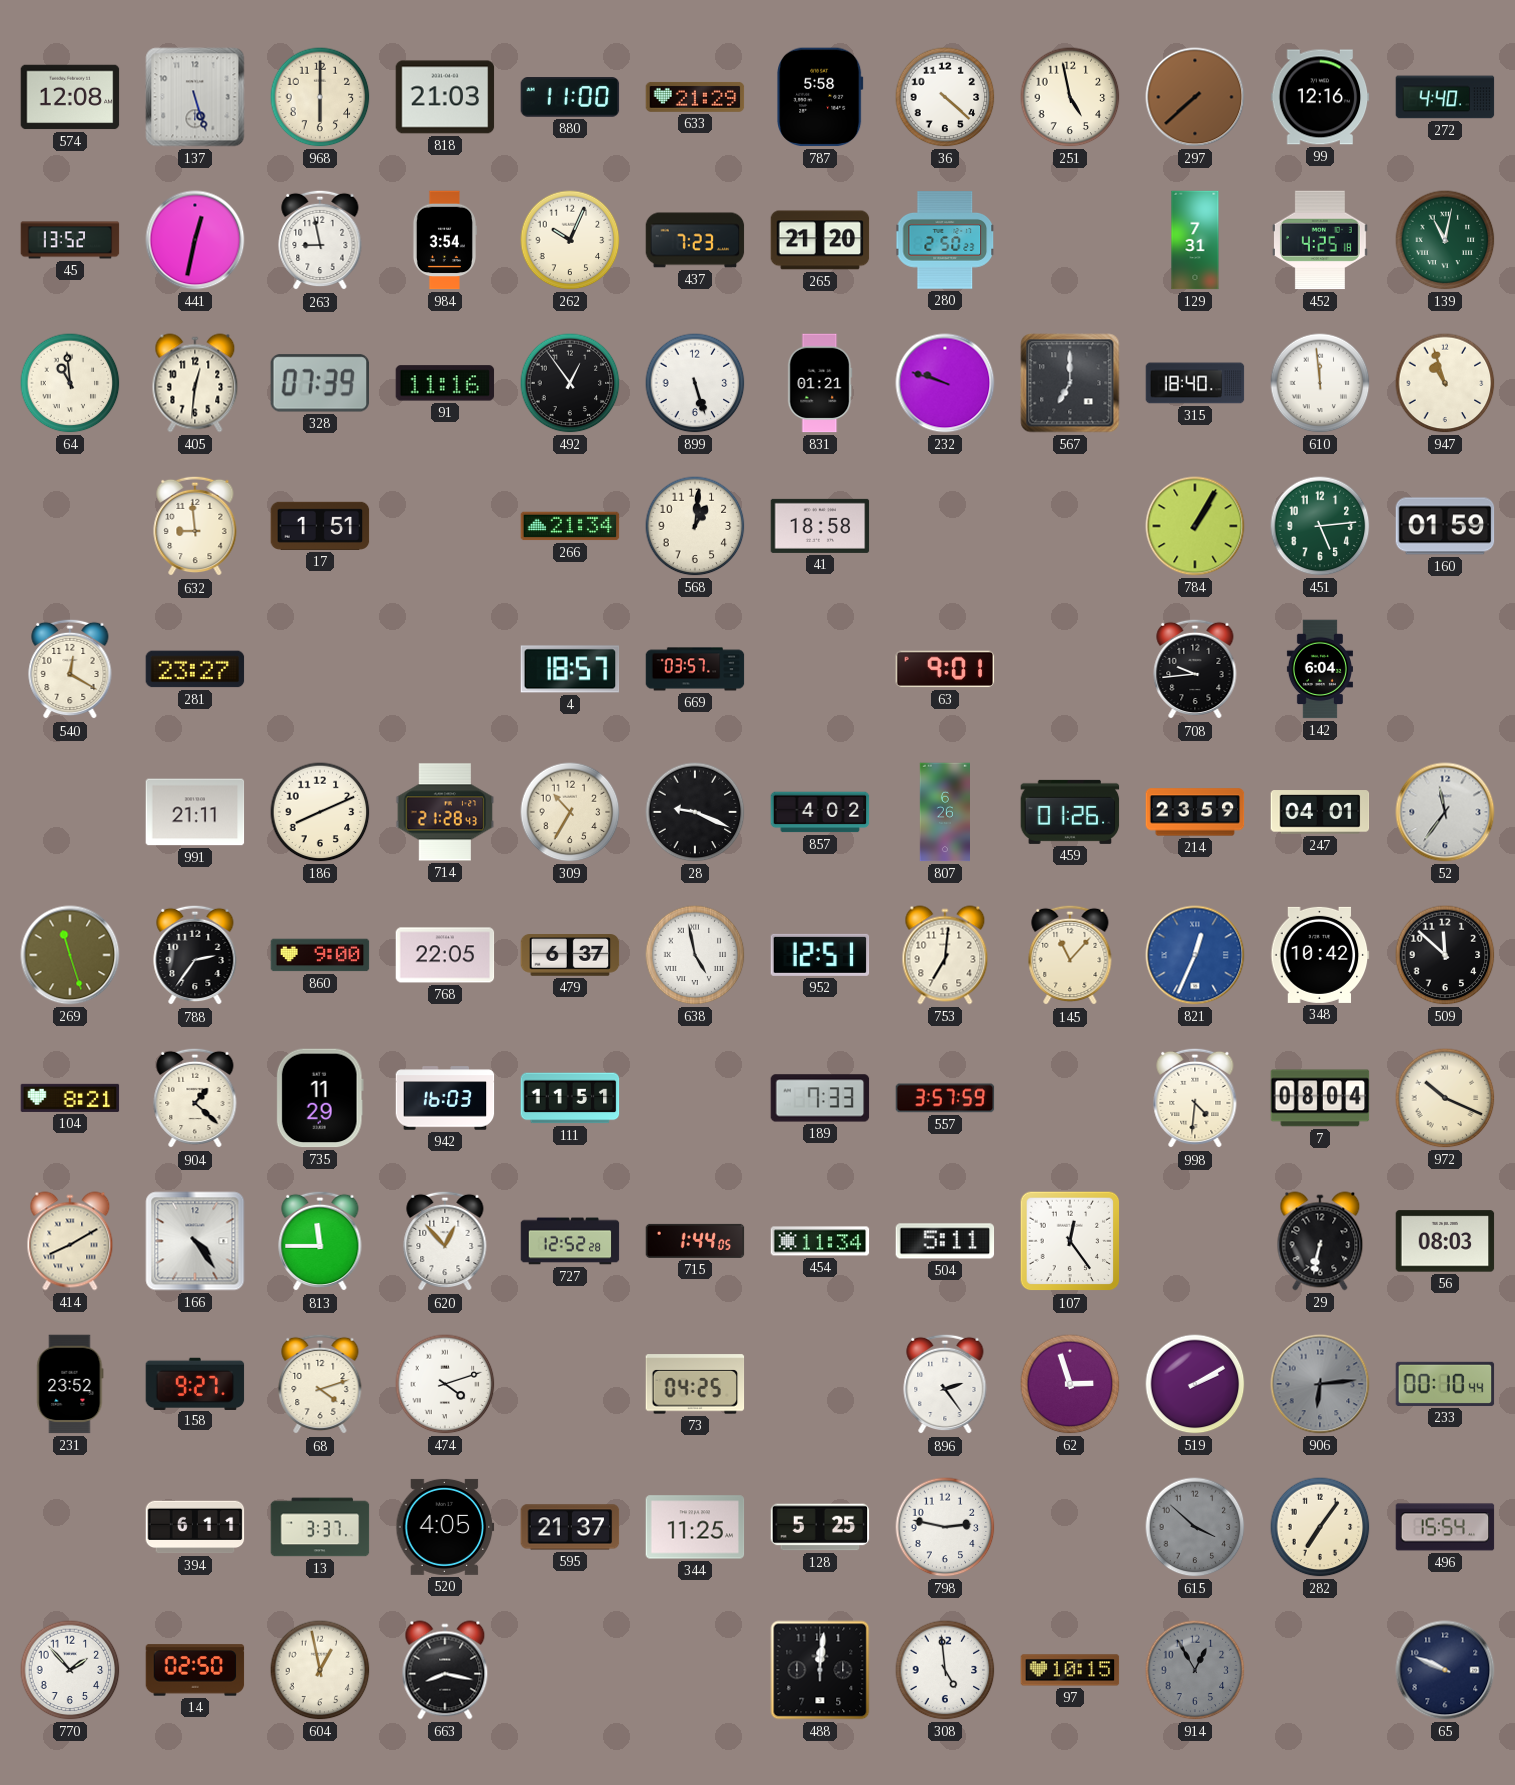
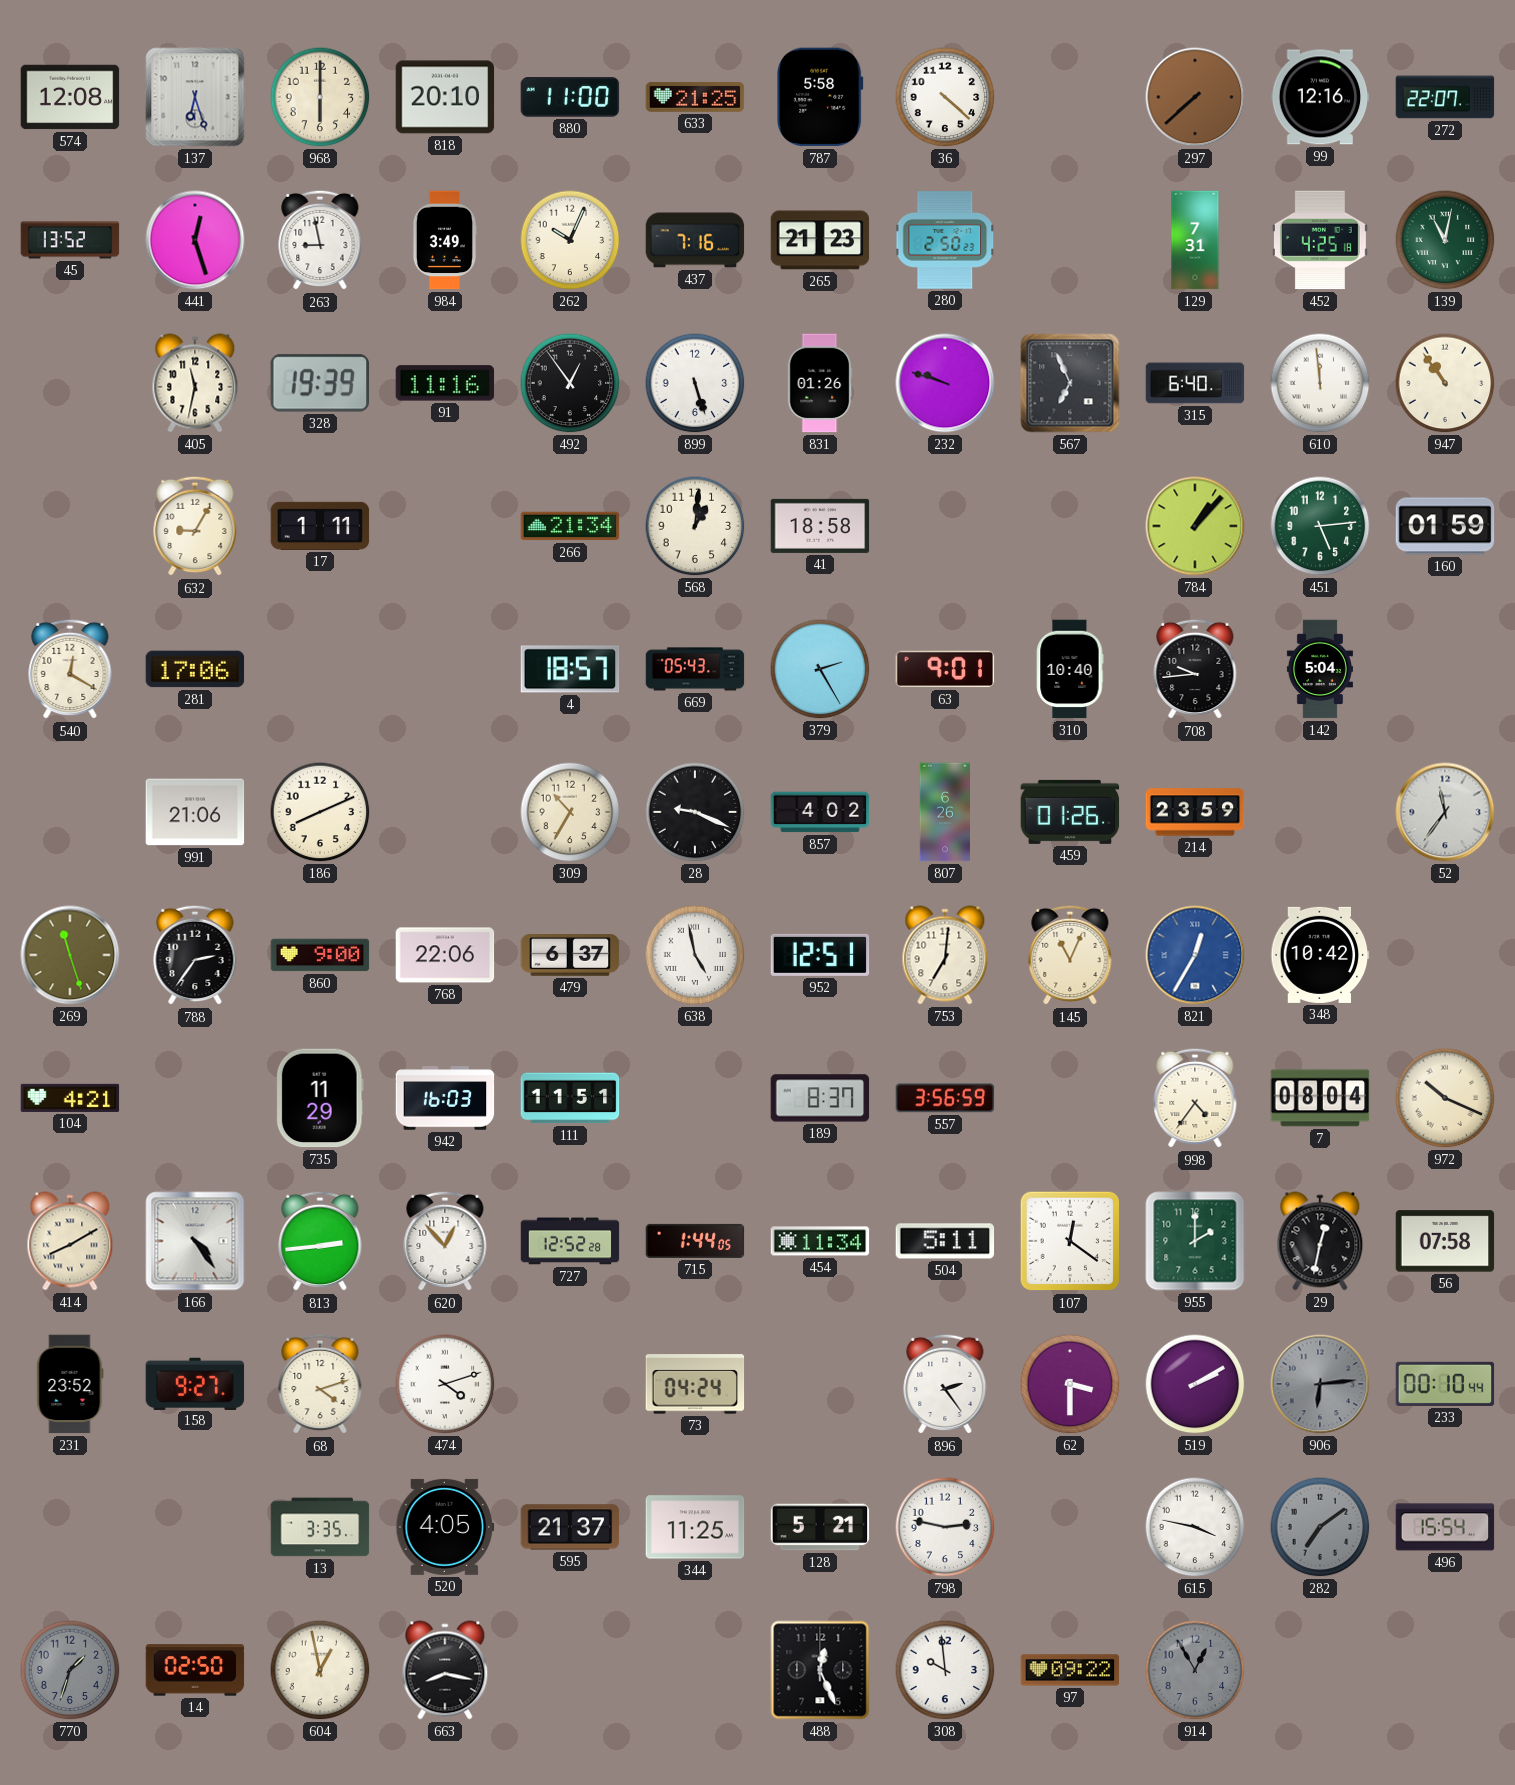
137: 5:27 -> 6:27
818: 21:03 -> 20:10
633: 21:29 -> 21:25
251: 4:58 -> none
272: 4:40 -> 22:07
441: 12:32 -> 12:27
984: 3:54 -> 3:49
437: 7:23 -> 7:16
265: 21:20 -> 21:23
64: 10:59 -> none
405: 12:31 -> 11:32
328: 07:39 -> 19:39
831: 01:21 -> 01:26
567: 7:00 -> 6:56
315: 18:40 -> 6:40
947: 10:57 -> 10:54
632: 8:59 -> 9:05
17: 1:51 -> 1:11
784: 1:05 -> 1:07
281: 23:27 -> 17:06
669: 03:57 -> 05:43
379: none -> 2:25
310: none -> 10:40
142: 6:04 -> 5:04
991: 21:11 -> 21:06
714: 21:28 -> none
247: 04:01 -> none
768: 22:05 -> 22:06
145: 11:07 -> 11:04
821: 12:34 -> 12:35
509: 11:52 -> none
104: 8:21 -> 4:21
904: 1:22 -> none
189: 7:33 -> 8:37
557: 3:57 -> 3:56
998: 4:31 -> 4:36
813: 11:45 -> 2:44
107: 12:24 -> 12:21
955: none -> 2:00
29: 6:32 -> 12:32
56: 08:03 -> 07:58
73: 04:25 -> 04:24
62: 2:57 -> 3:30
394: 6:11 -> none
13: 3:37 -> 3:35
128: 5:25 -> 5:21
615: 3:52 -> 3:47
615 dial: grey -> white
282: 7:06 -> 7:09
282 dial: cream -> grey
770: 1:53 -> 1:33
770 dial: white -> grey
488: 12:01 -> 12:26
308: 4:59 -> 9:59
97: 10:15 -> 09:22
65: 9:49 -> none
